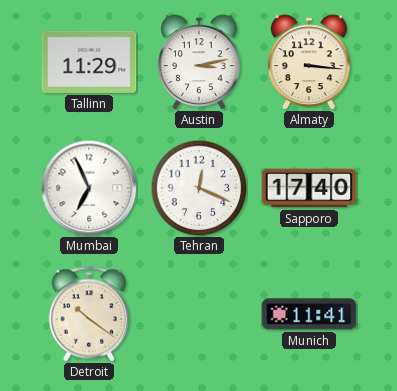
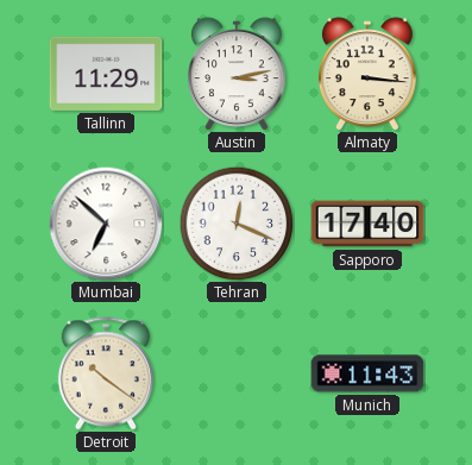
Mumbai: 6:56 -> 6:52
Munich: 11:41 -> 11:43
